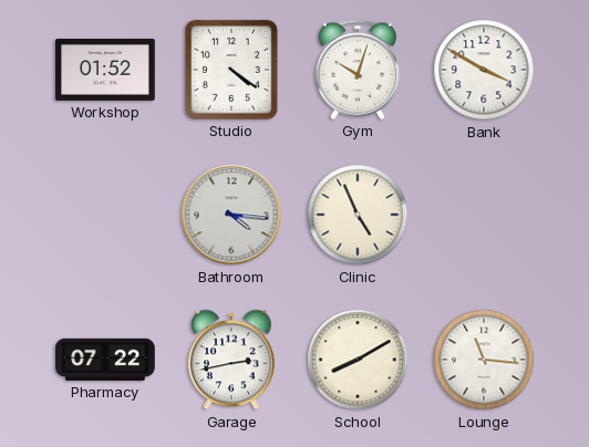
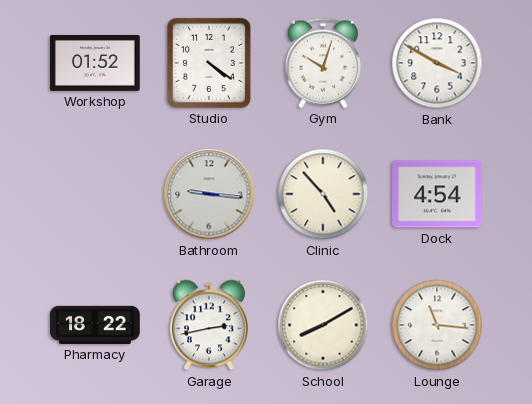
Bathroom: 4:16 -> 9:16
Clinic: 4:56 -> 4:53
Dock: none -> 4:54
Pharmacy: 07:22 -> 18:22
